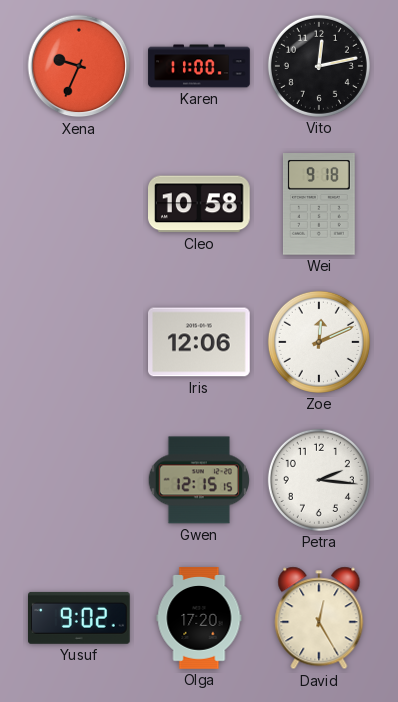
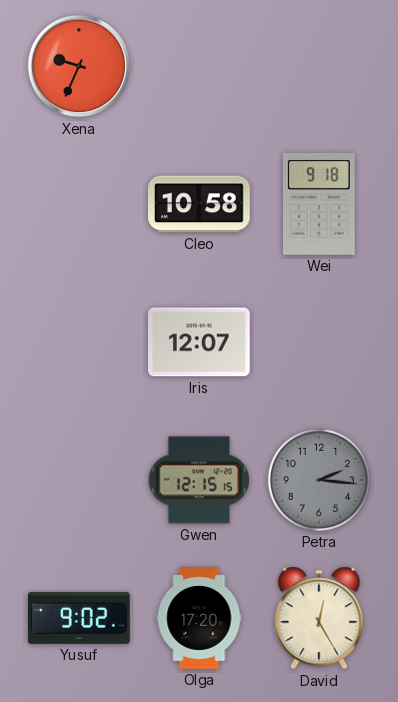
Karen: 11:00 -> none
Vito: 12:13 -> none
Iris: 12:06 -> 12:07
Zoe: 12:11 -> none
Petra dial: white -> grey
